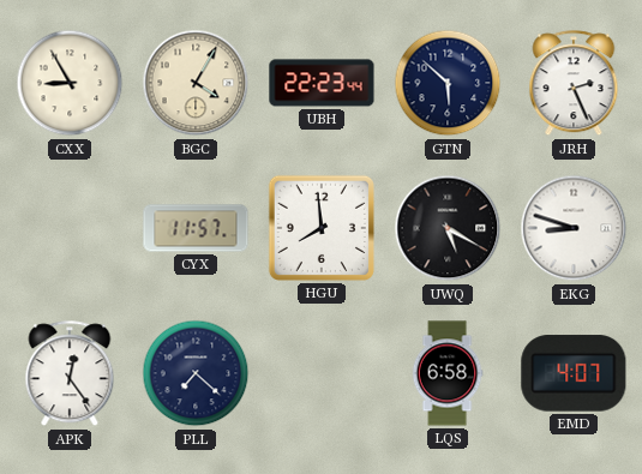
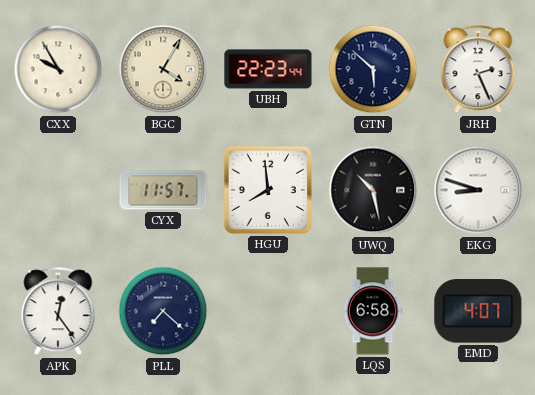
CXX: 8:55 -> 9:55
UWQ: 5:20 -> 10:28
